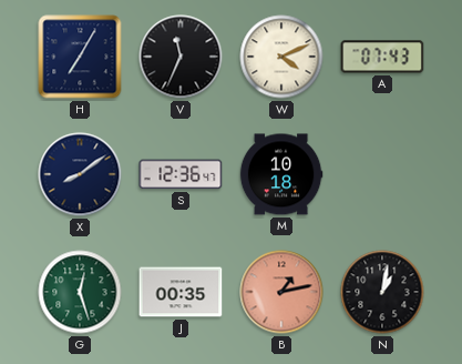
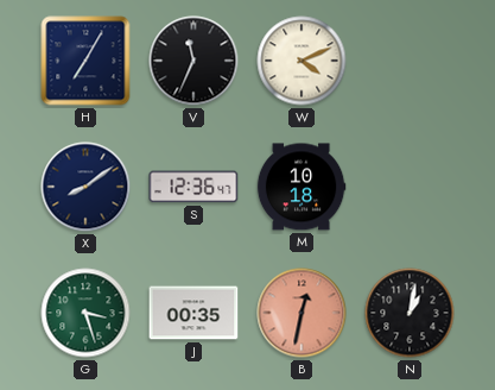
A: 07:43 -> none
G: 12:27 -> 3:27
B: 1:13 -> 12:32
